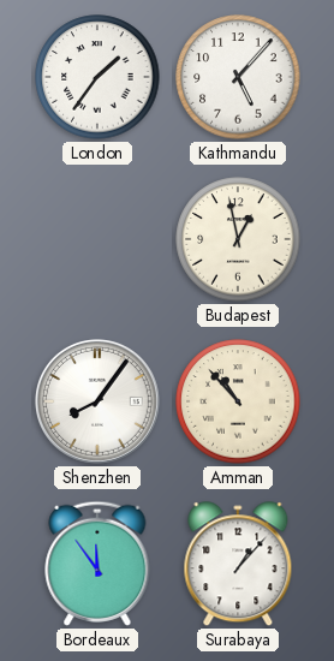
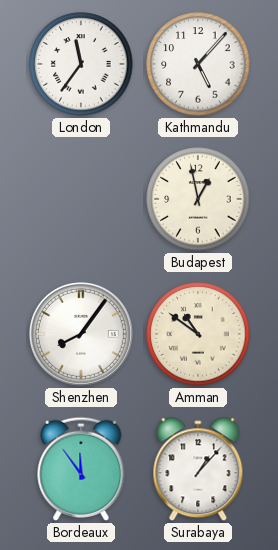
London: 1:36 -> 11:36
Amman: 10:53 -> 10:51
